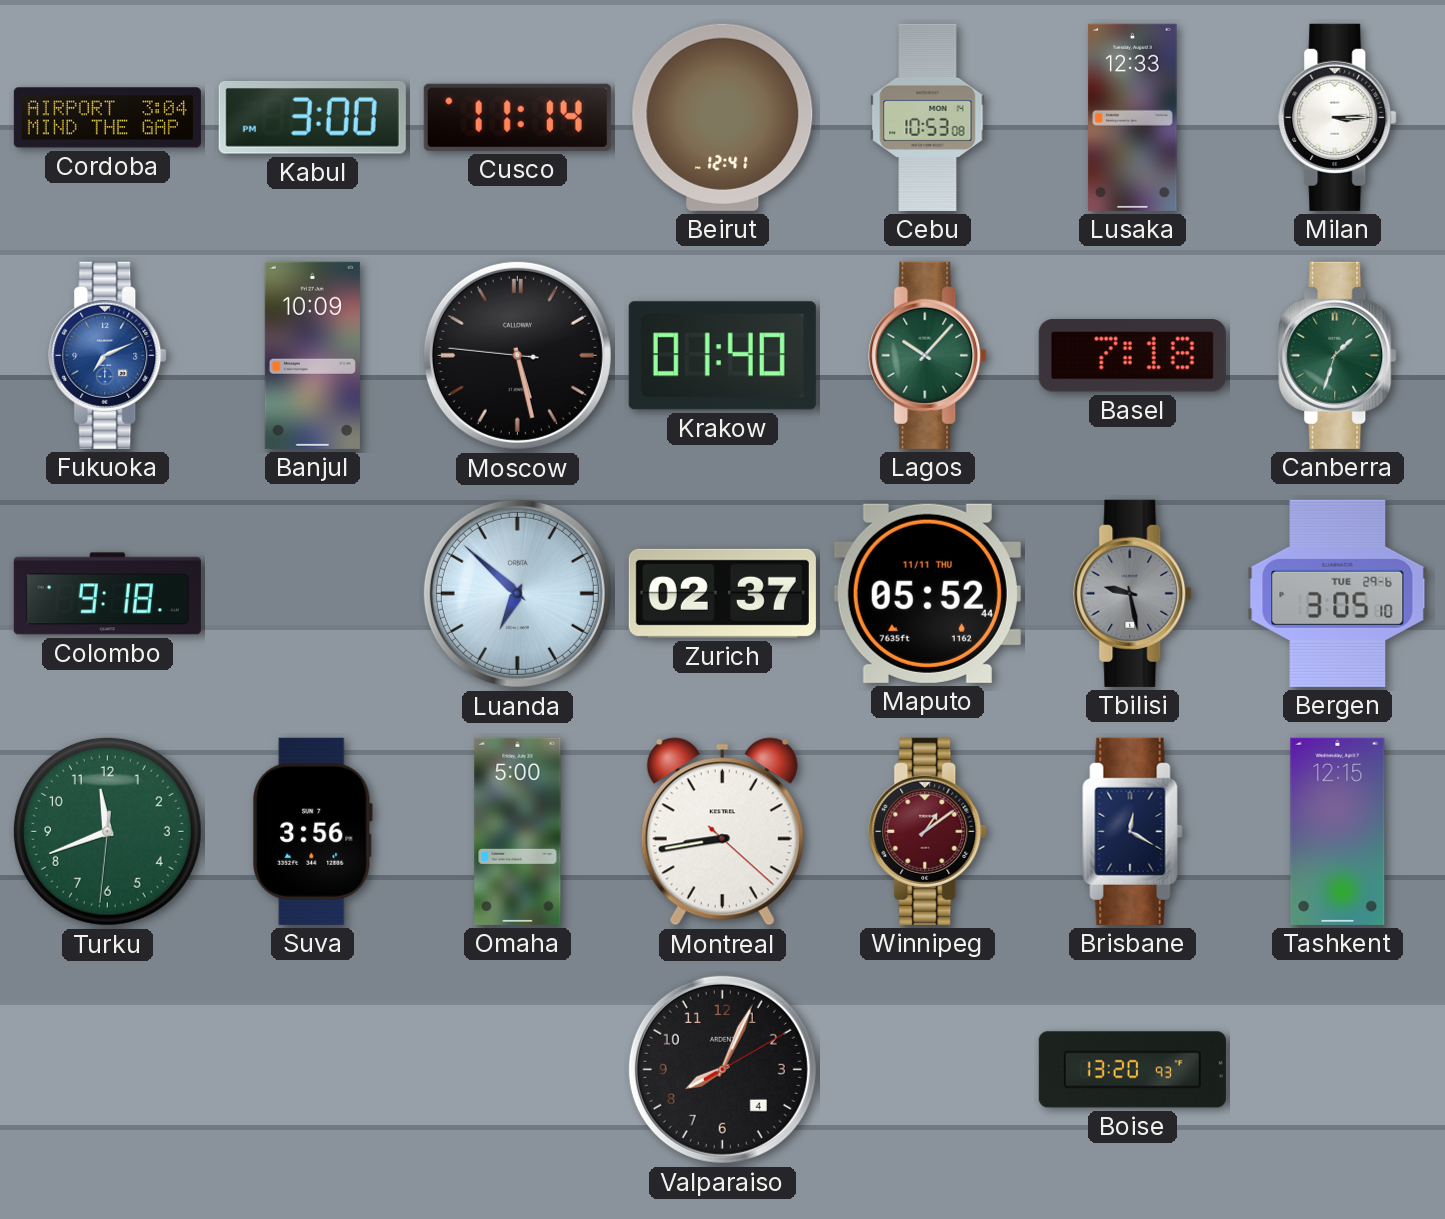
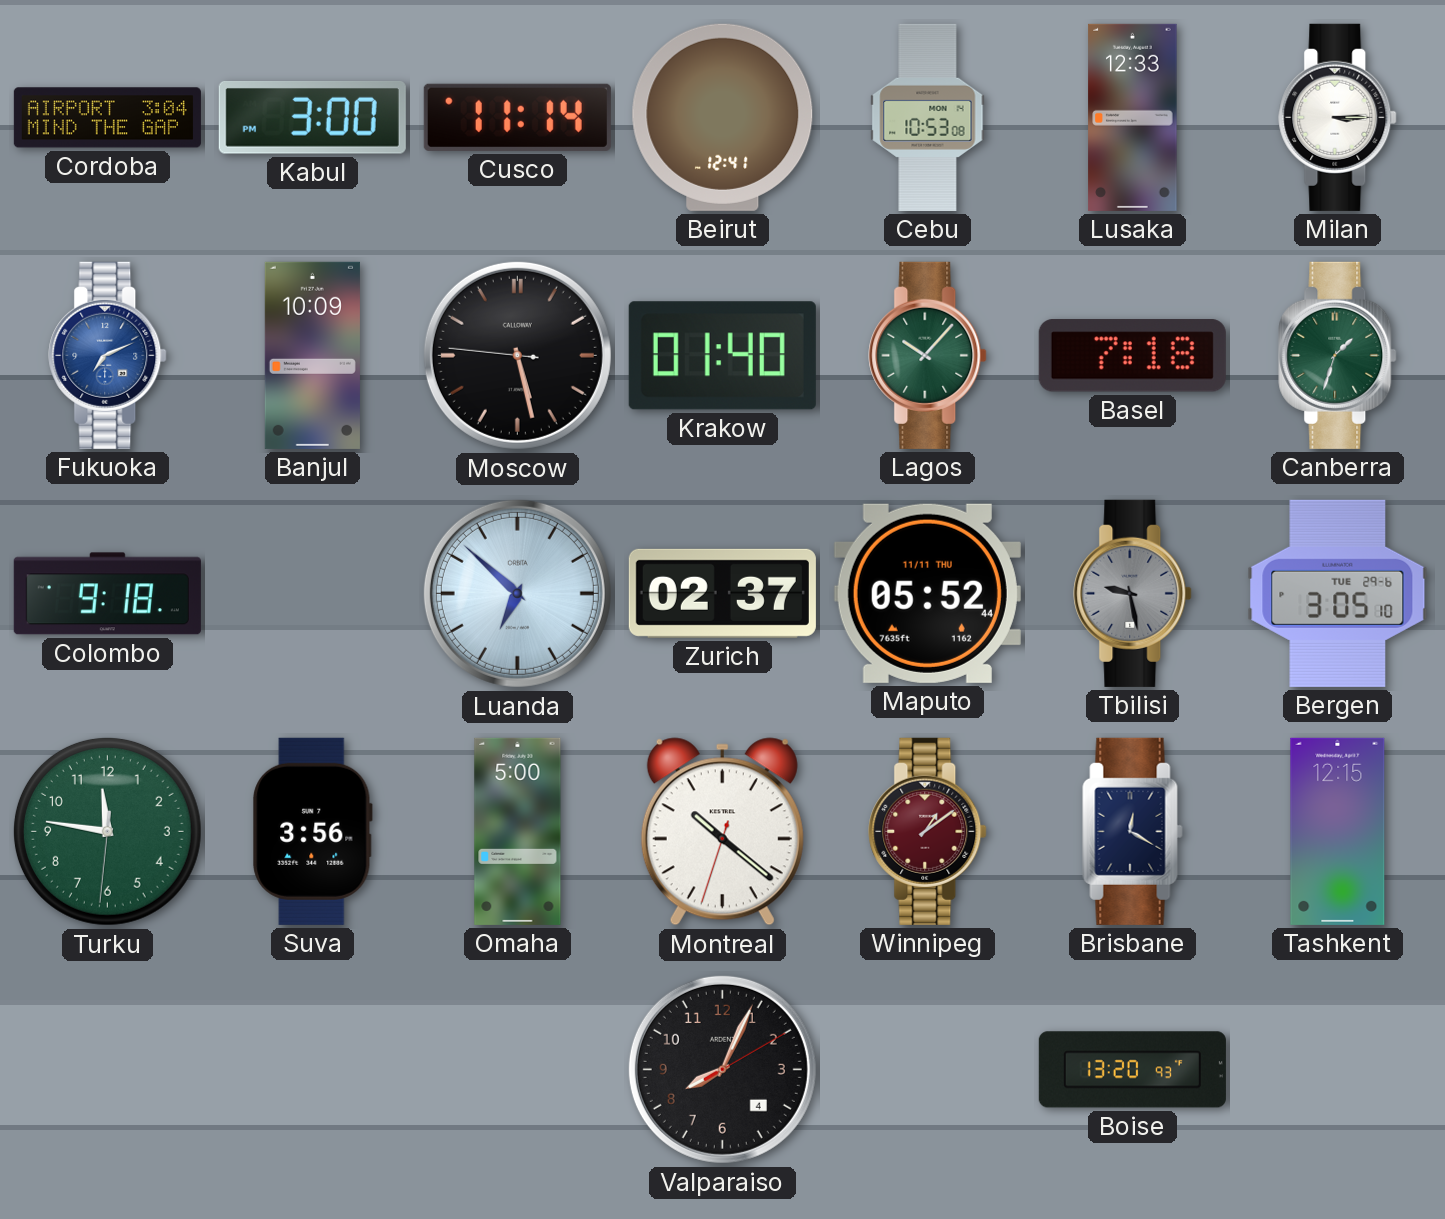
Turku: 11:41 -> 11:46
Montreal: 8:43 -> 10:21
